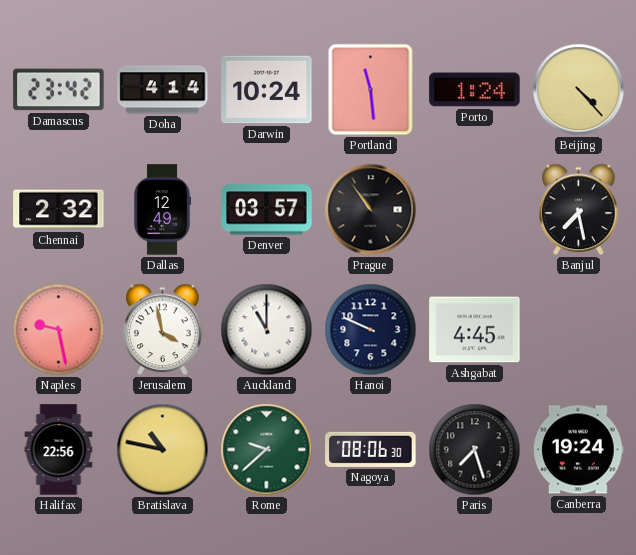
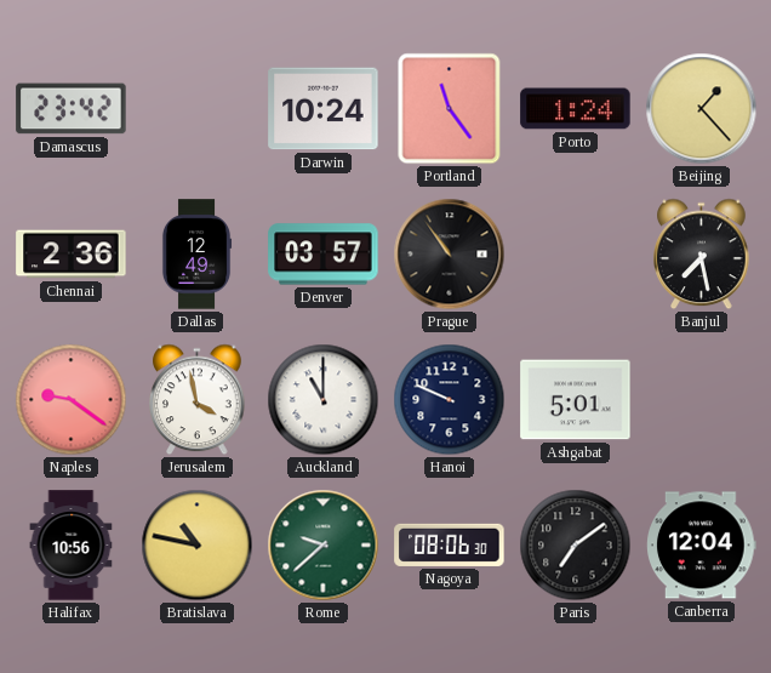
Doha: 4:14 -> none
Portland: 11:29 -> 11:24
Beijing: 4:23 -> 1:23
Chennai: 2:32 -> 2:36
Naples: 9:28 -> 9:21
Ashgabat: 4:45 -> 5:01
Halifax: 22:56 -> 10:56
Paris: 7:27 -> 7:09
Canberra: 19:24 -> 12:04
